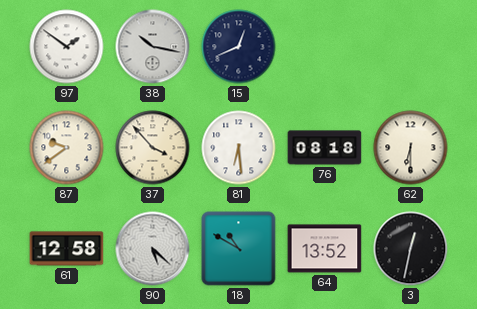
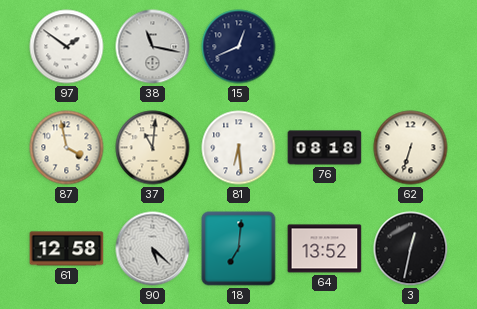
38: 10:17 -> 11:17
87: 9:39 -> 3:58
37: 3:53 -> 11:01
62: 6:30 -> 6:33
18: 10:50 -> 7:01
